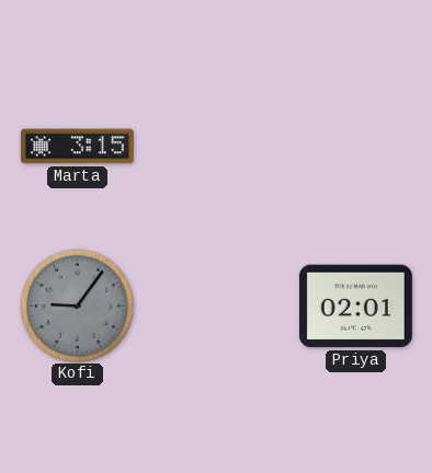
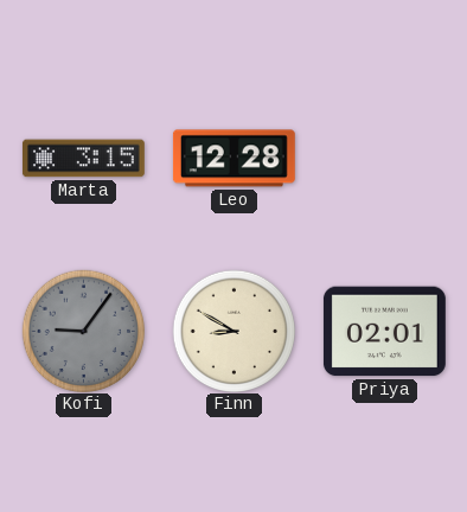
Leo: none -> 12:28
Finn: none -> 8:50
